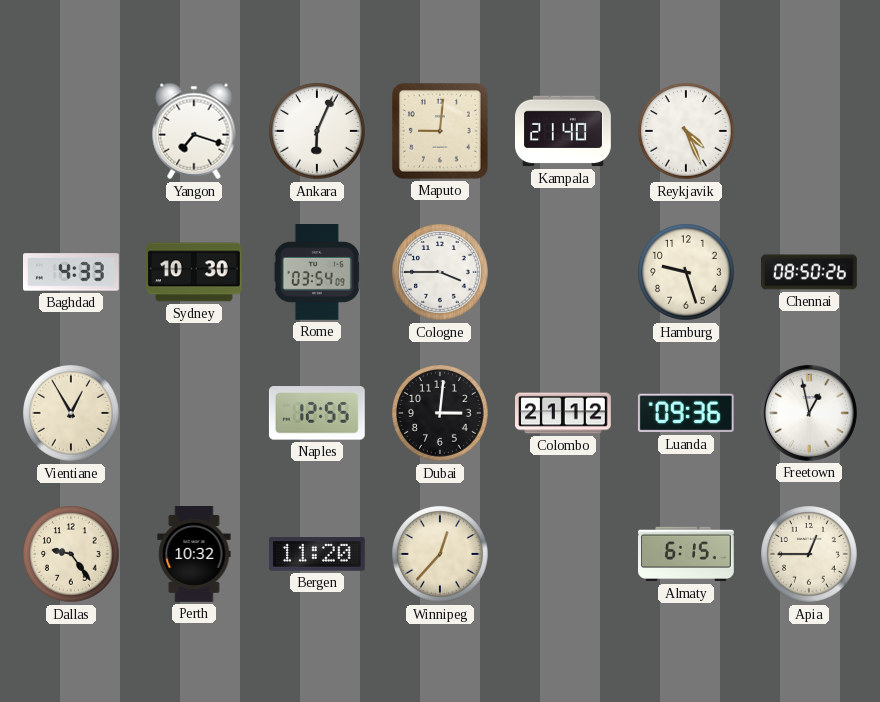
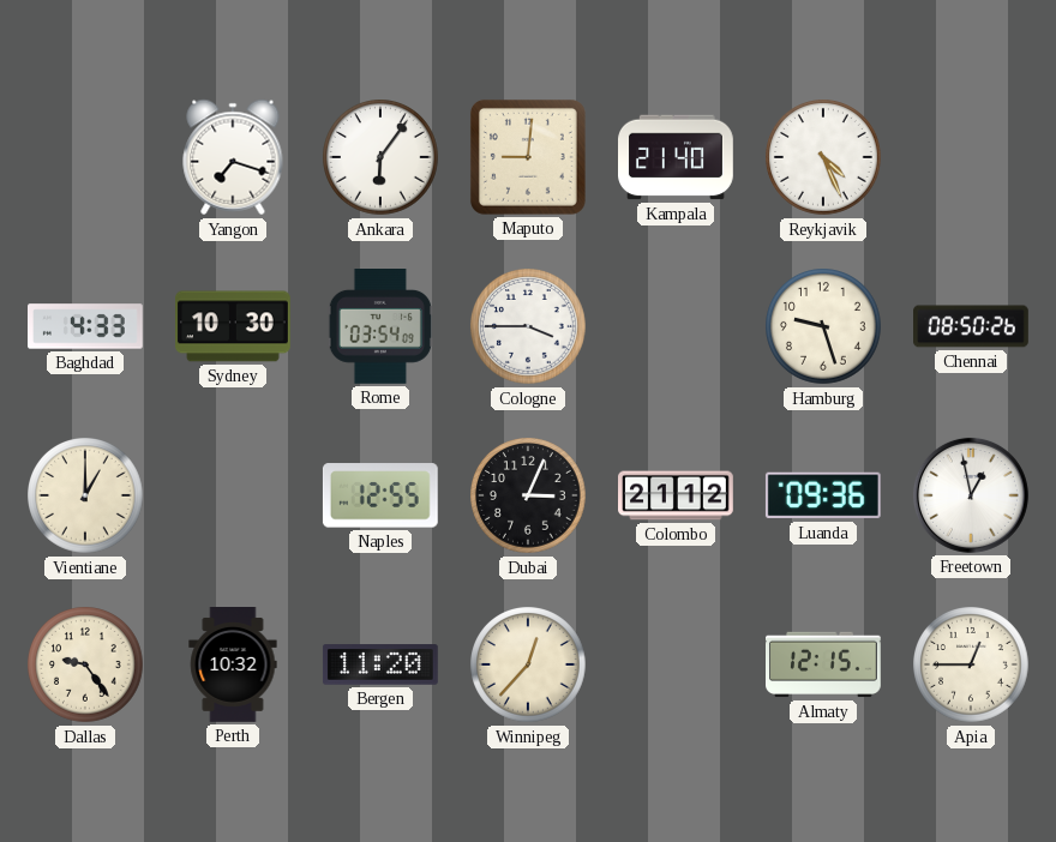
Ankara: 6:04 -> 6:06
Vientiane: 12:55 -> 1:00
Dubai: 3:01 -> 3:04
Almaty: 6:15 -> 12:15
